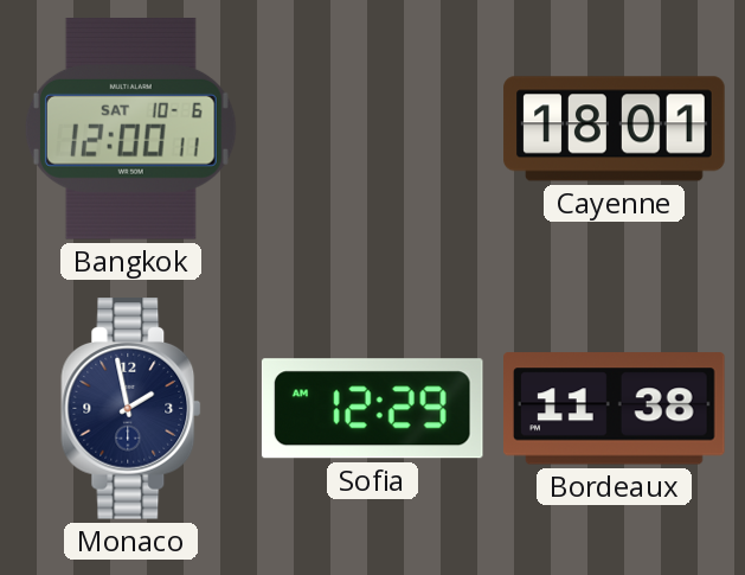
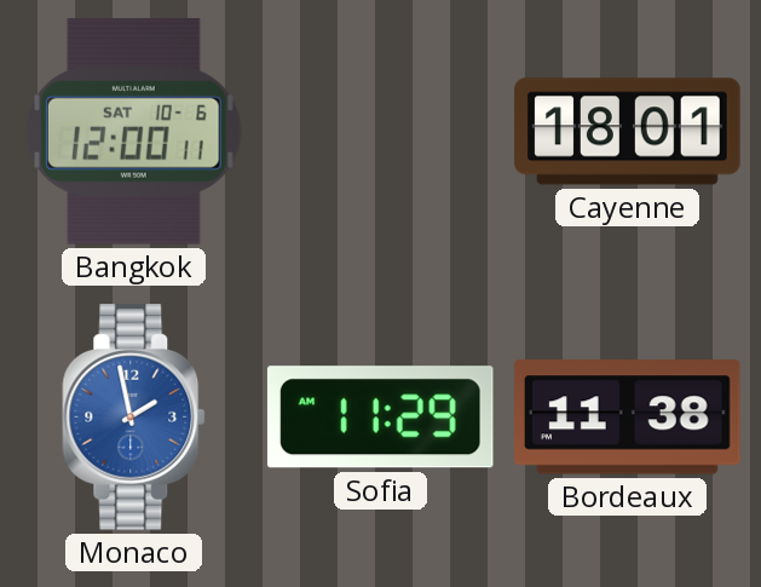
Monaco dial: navy -> blue
Sofia: 12:29 -> 11:29
